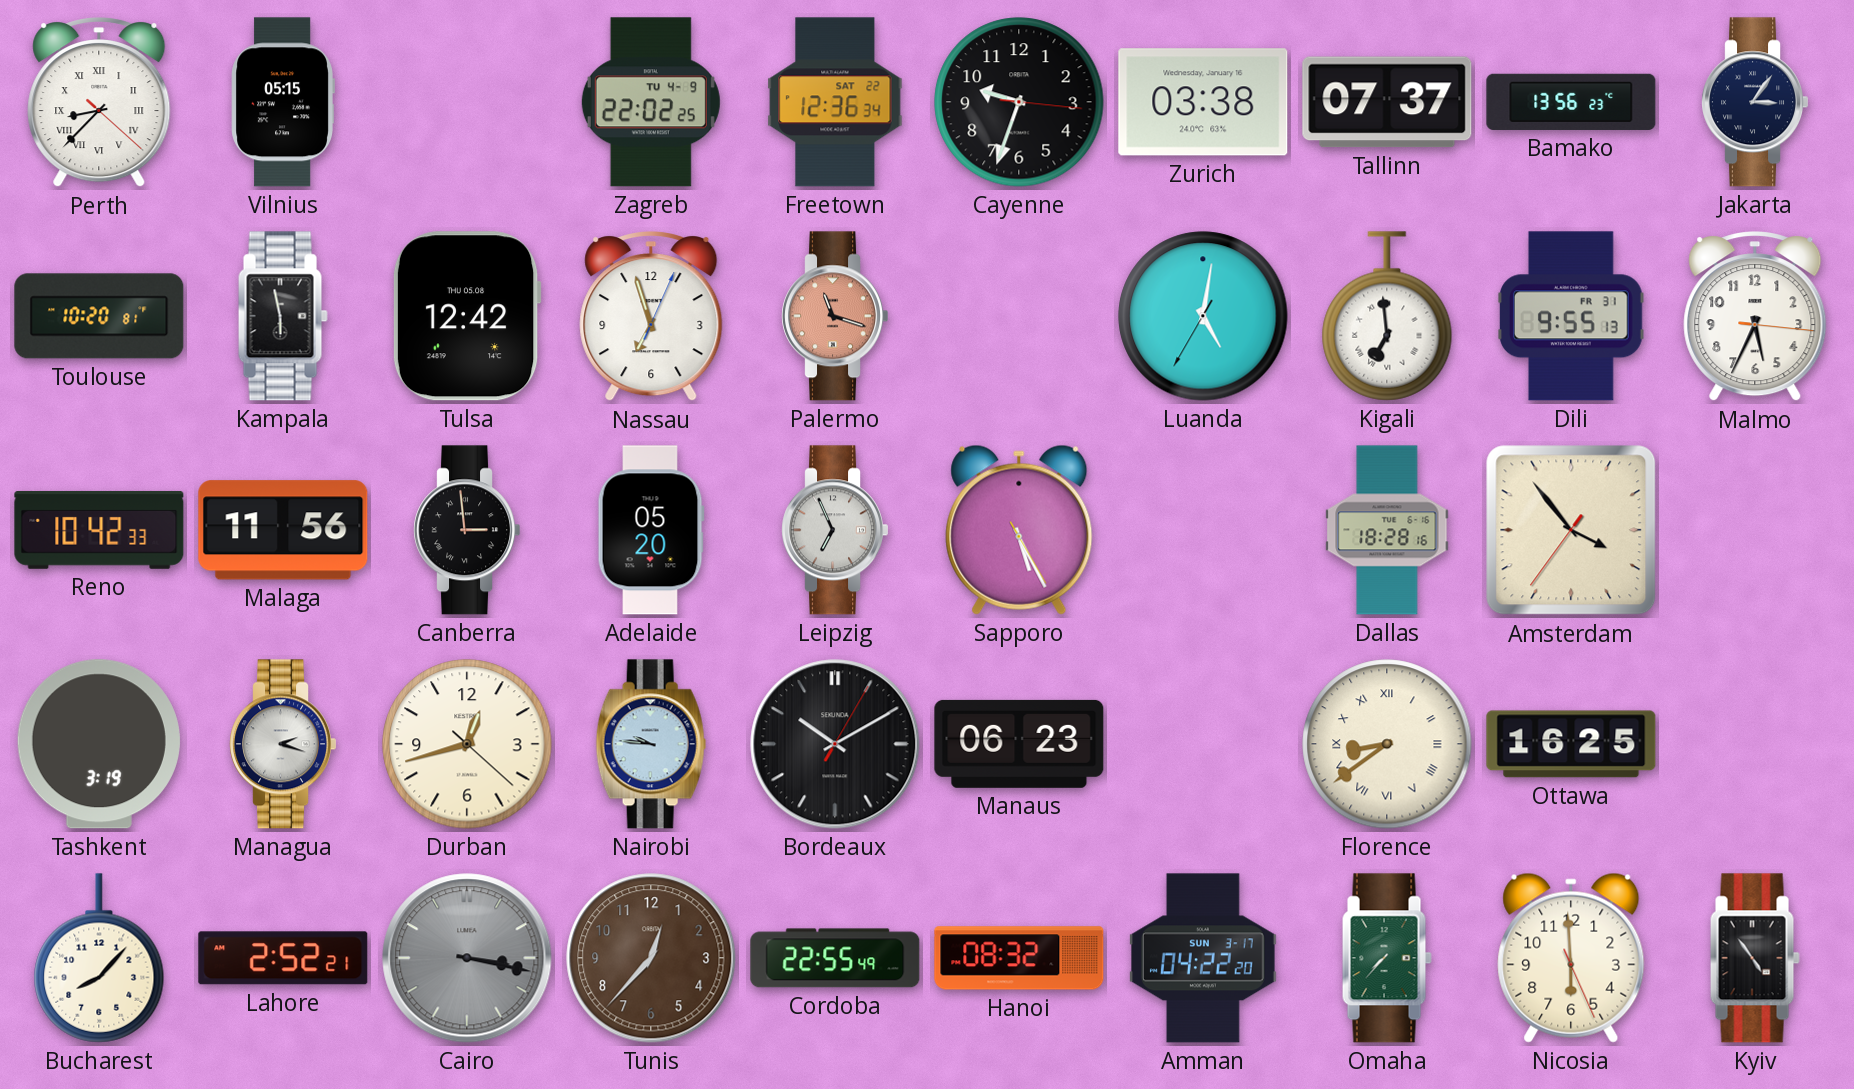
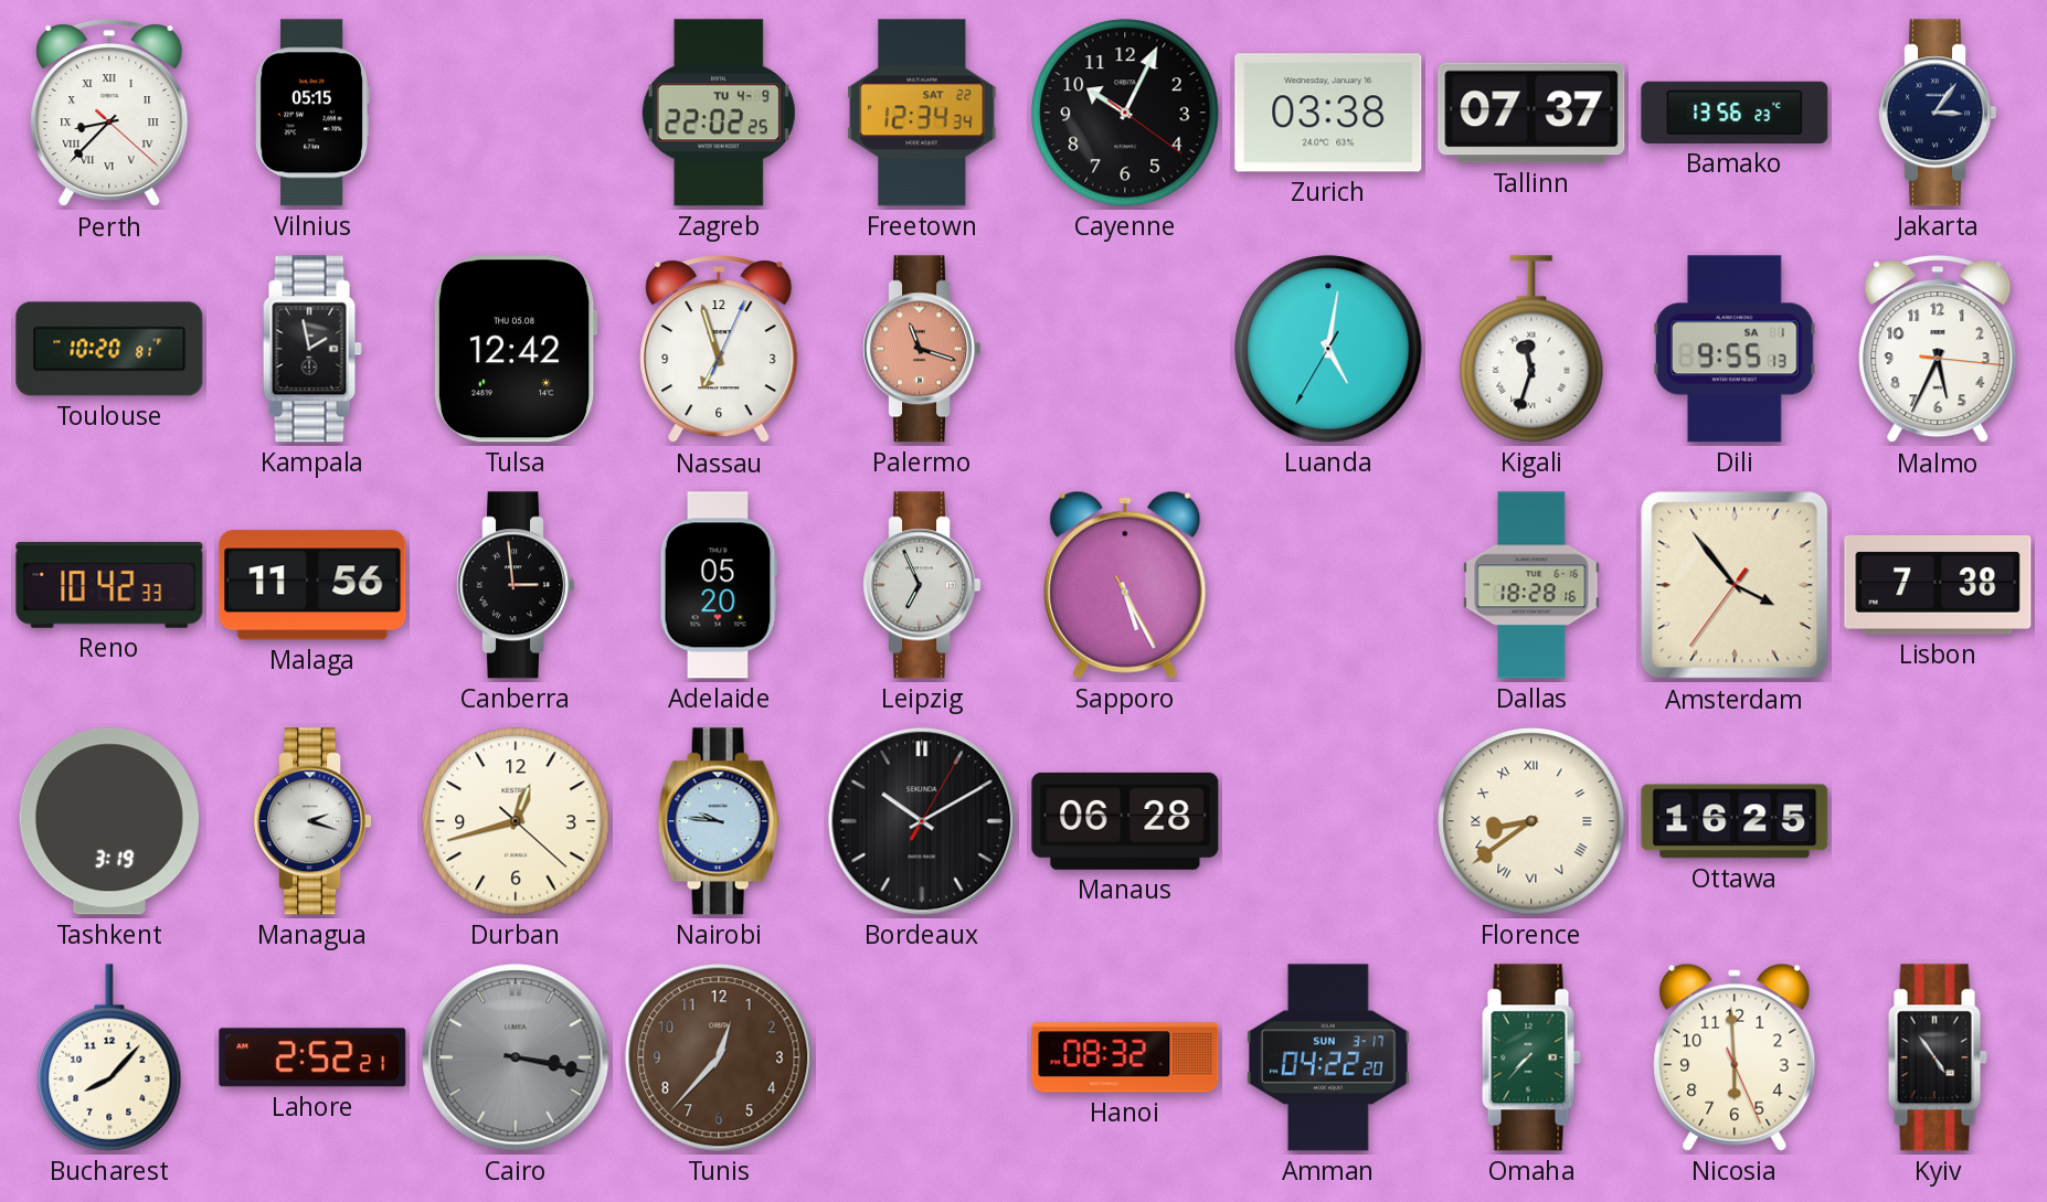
Freetown: 12:36 -> 12:34
Cayenne: 9:33 -> 10:04
Kampala: 5:58 -> 1:58
Kigali: 6:59 -> 11:33
Dili date: FR 31 -> SA 1
Lisbon: none -> 7:38
Manaus: 06:23 -> 06:28
Cordoba: 22:55 -> none
